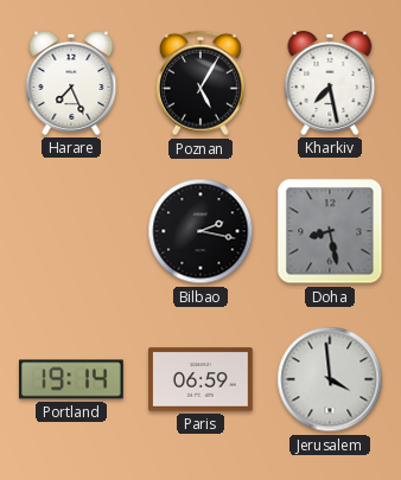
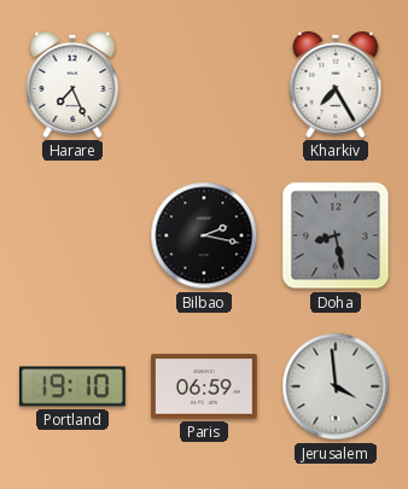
Poznan: 5:05 -> none
Kharkiv: 7:28 -> 7:25
Portland: 19:14 -> 19:10
